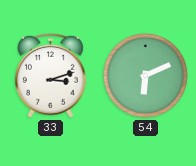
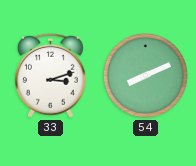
54: 6:11 -> 8:11
